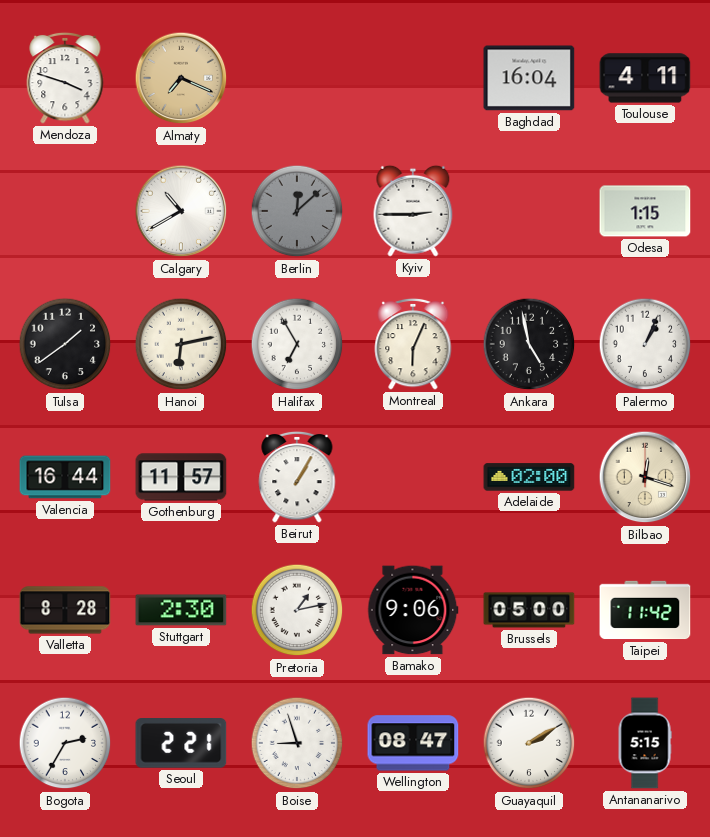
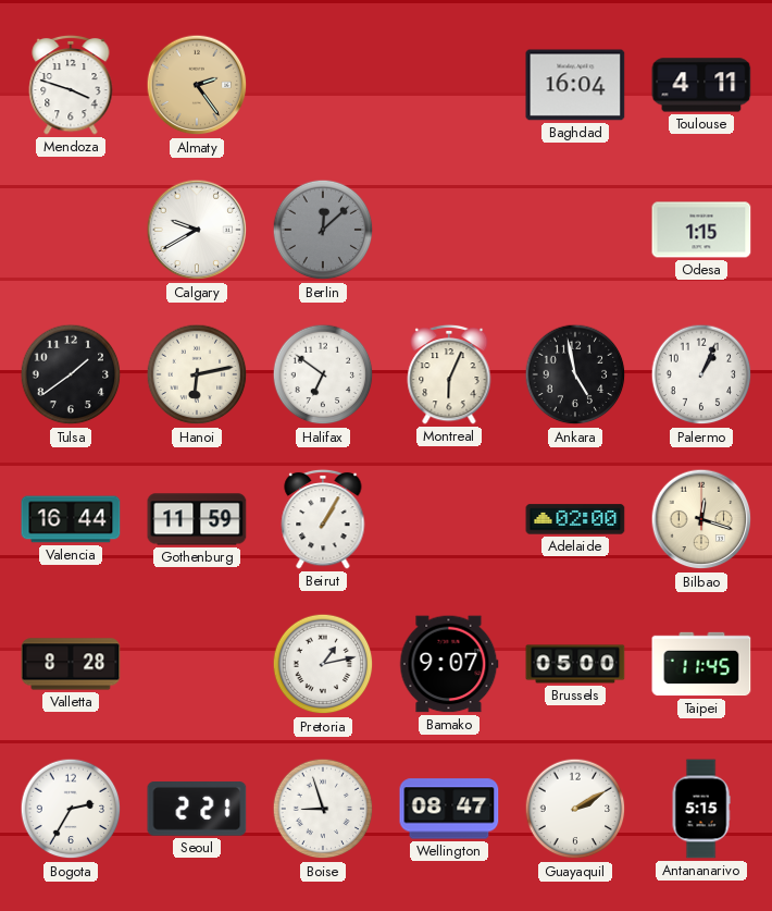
Almaty: 7:19 -> 2:24
Calgary: 10:40 -> 9:40
Kyiv: 2:45 -> none
Halifax: 6:55 -> 6:51
Gothenburg: 11:57 -> 11:59
Stuttgart: 2:30 -> none
Bamako: 9:06 -> 9:07
Taipei: 11:42 -> 11:45
